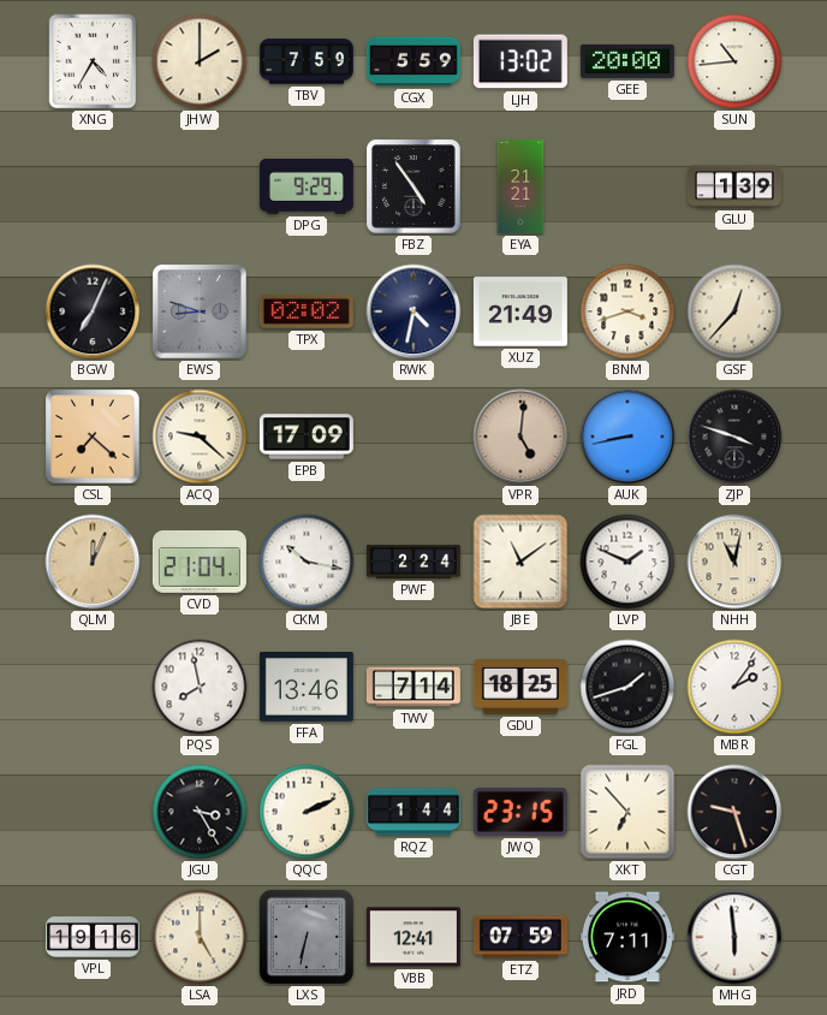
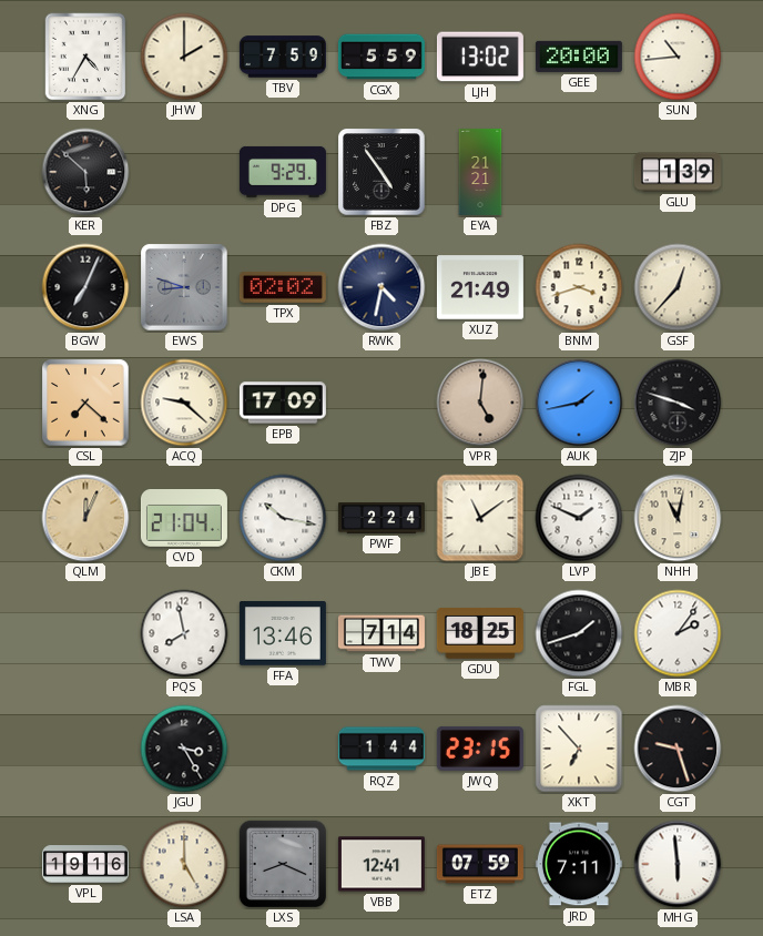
KER: none -> 5:52
AUK: 8:43 -> 1:43
QQC: 2:11 -> none
LXS: 6:32 -> 8:19
